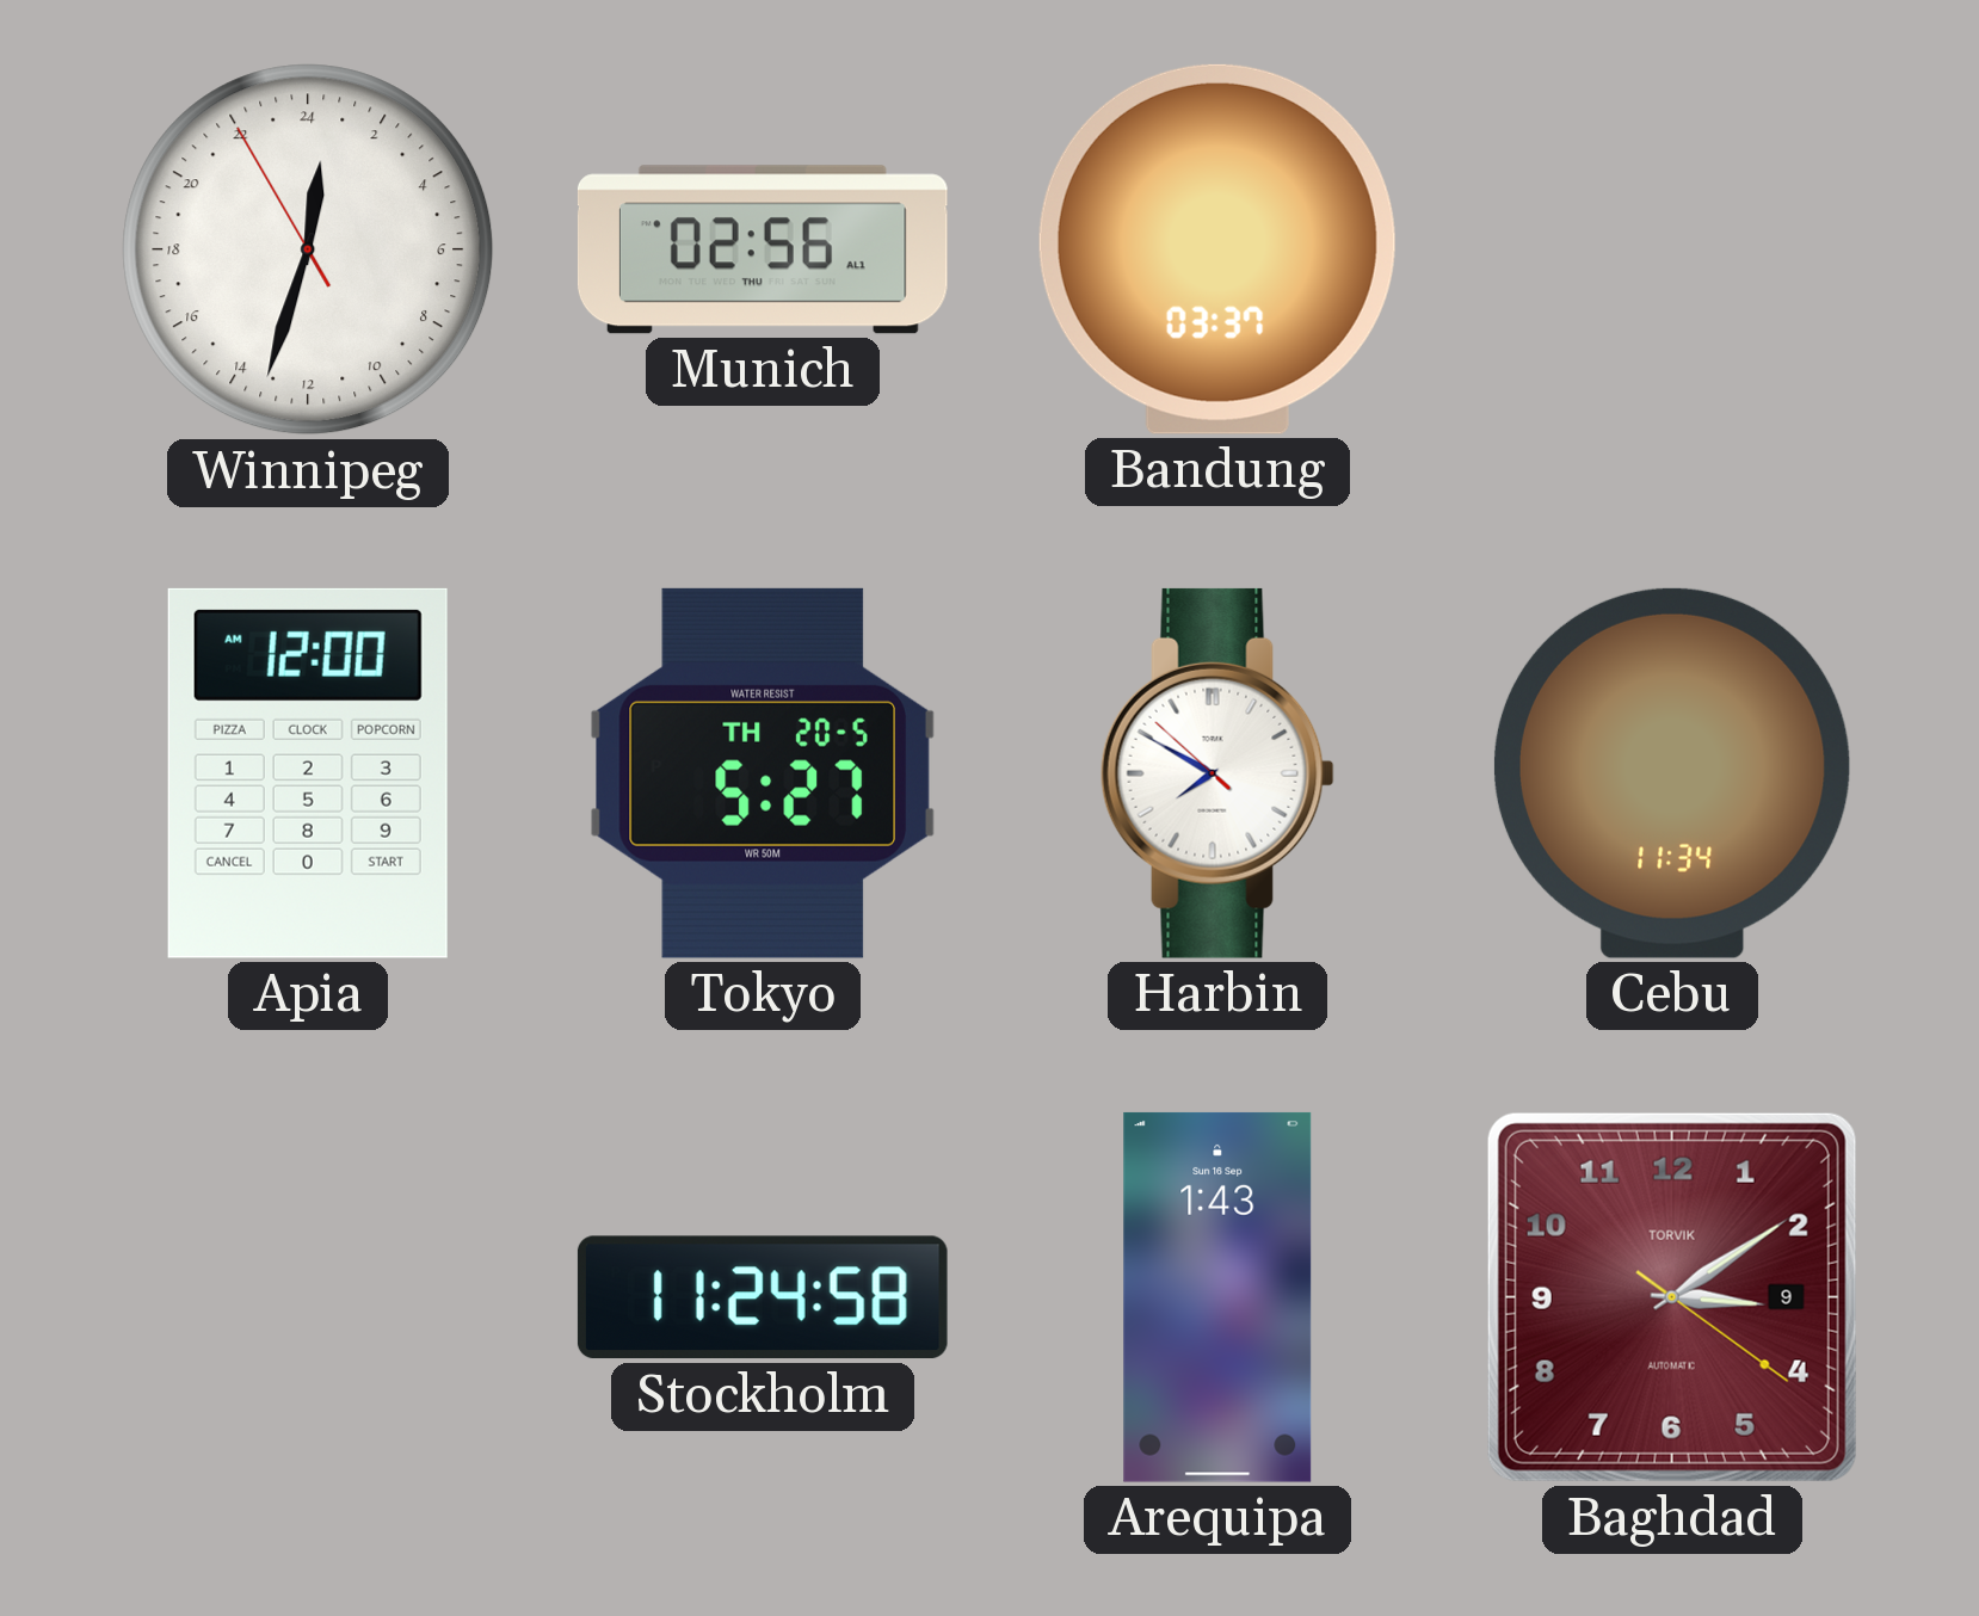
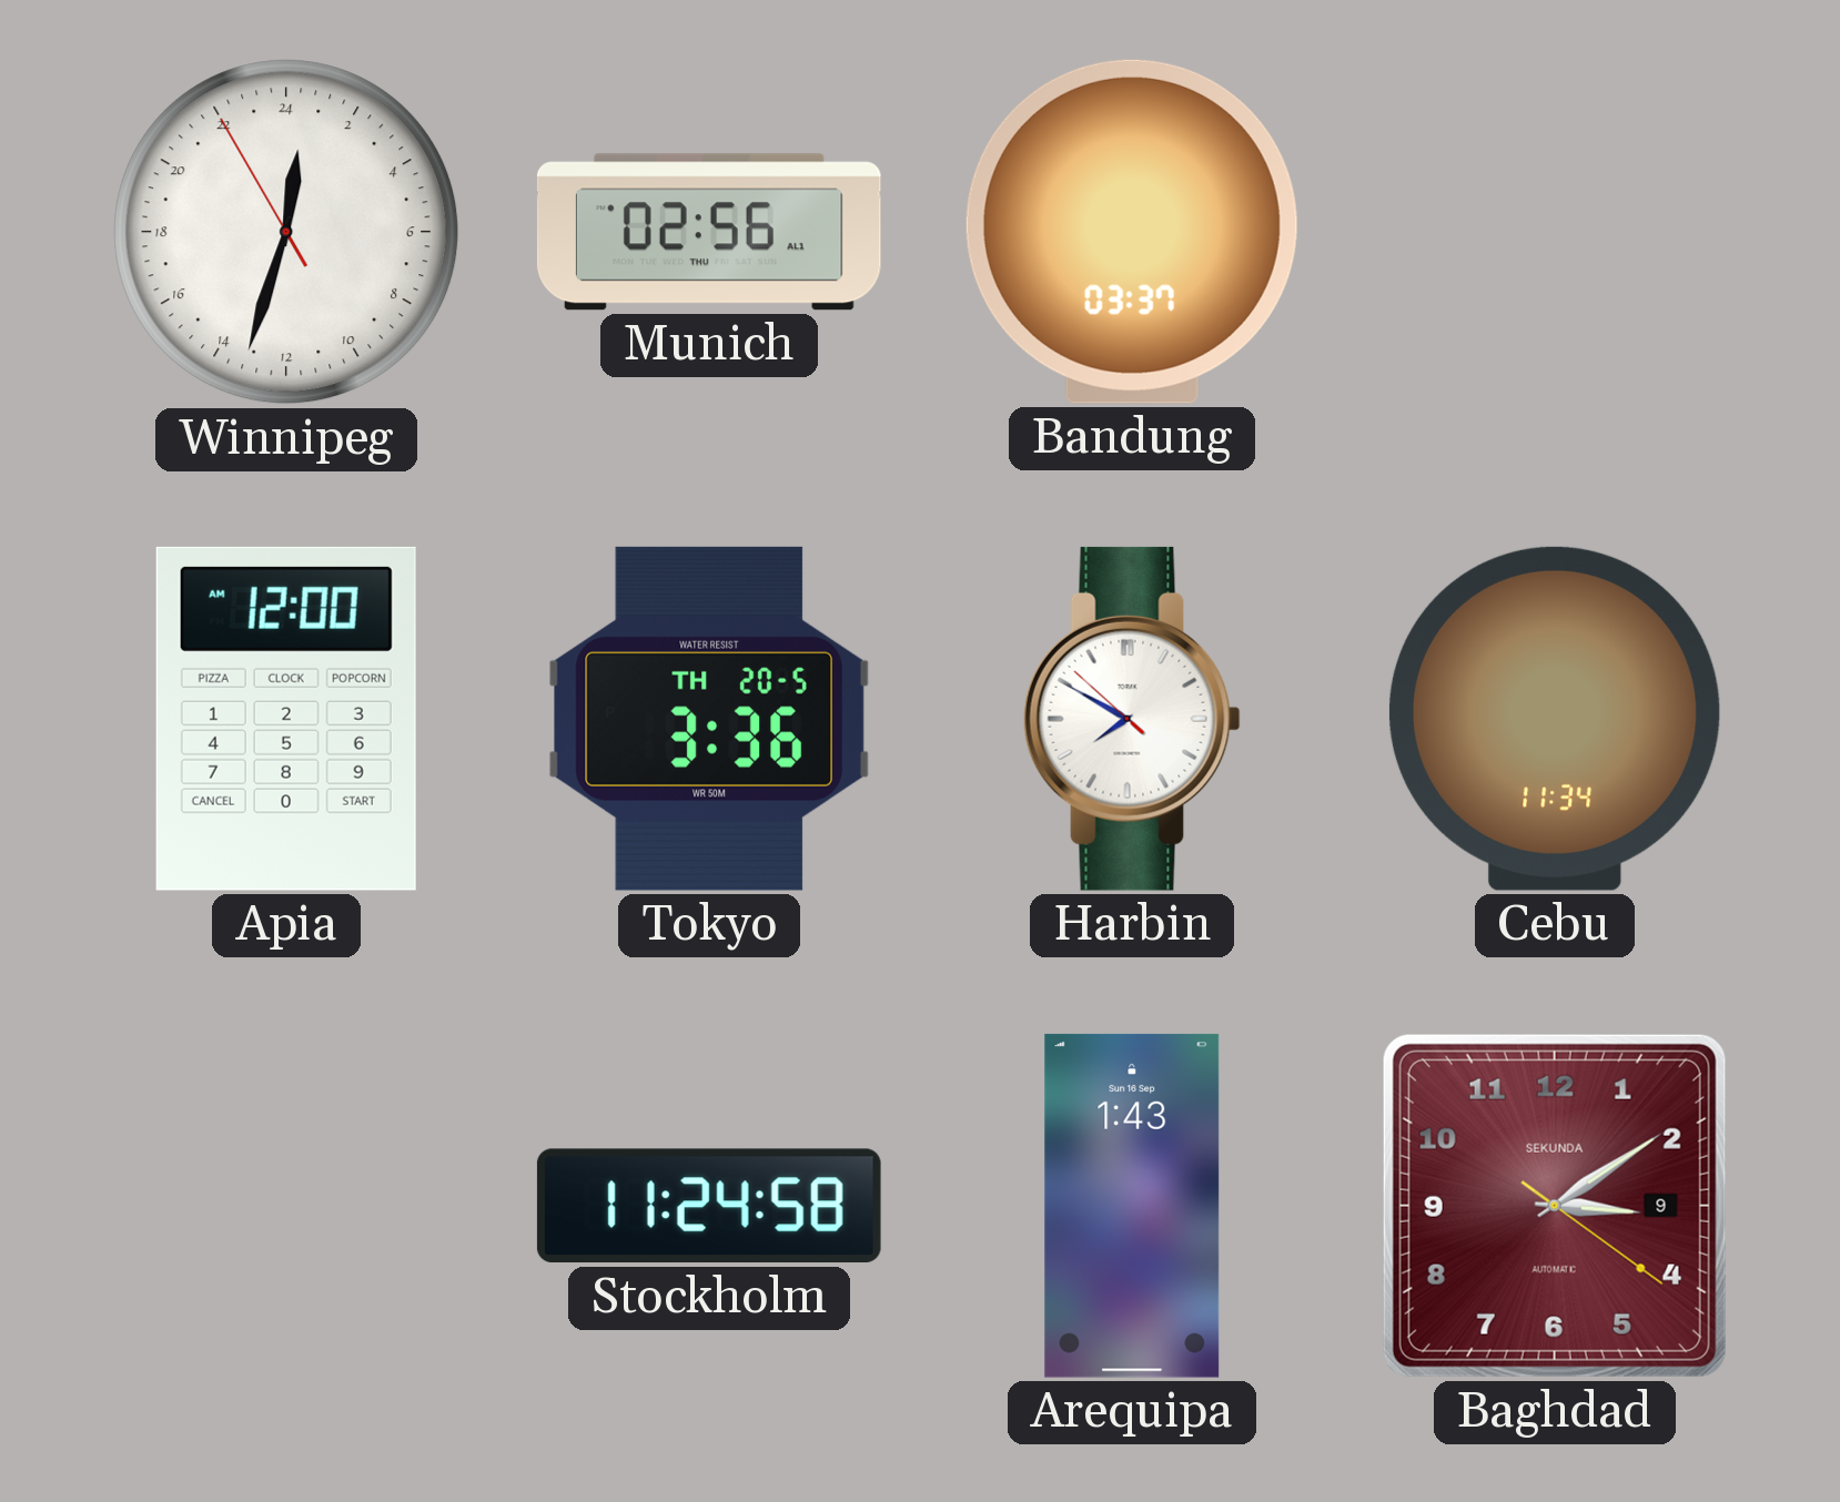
Tokyo: 5:27 -> 3:36
Baghdad brand: TORVIK -> SEKUNDA
